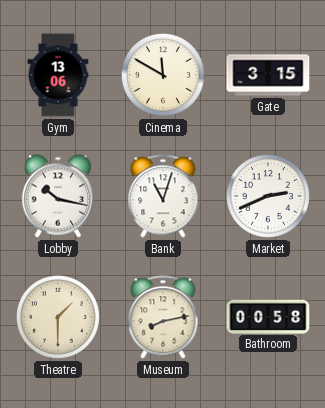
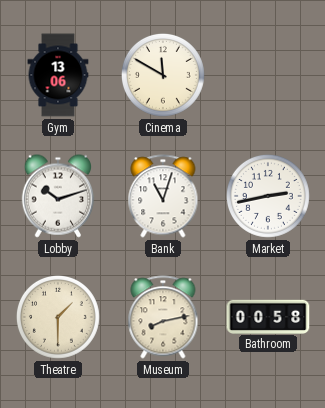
Gate: 3:15 -> none
Lobby: 10:17 -> 10:12
Market: 2:41 -> 2:43
